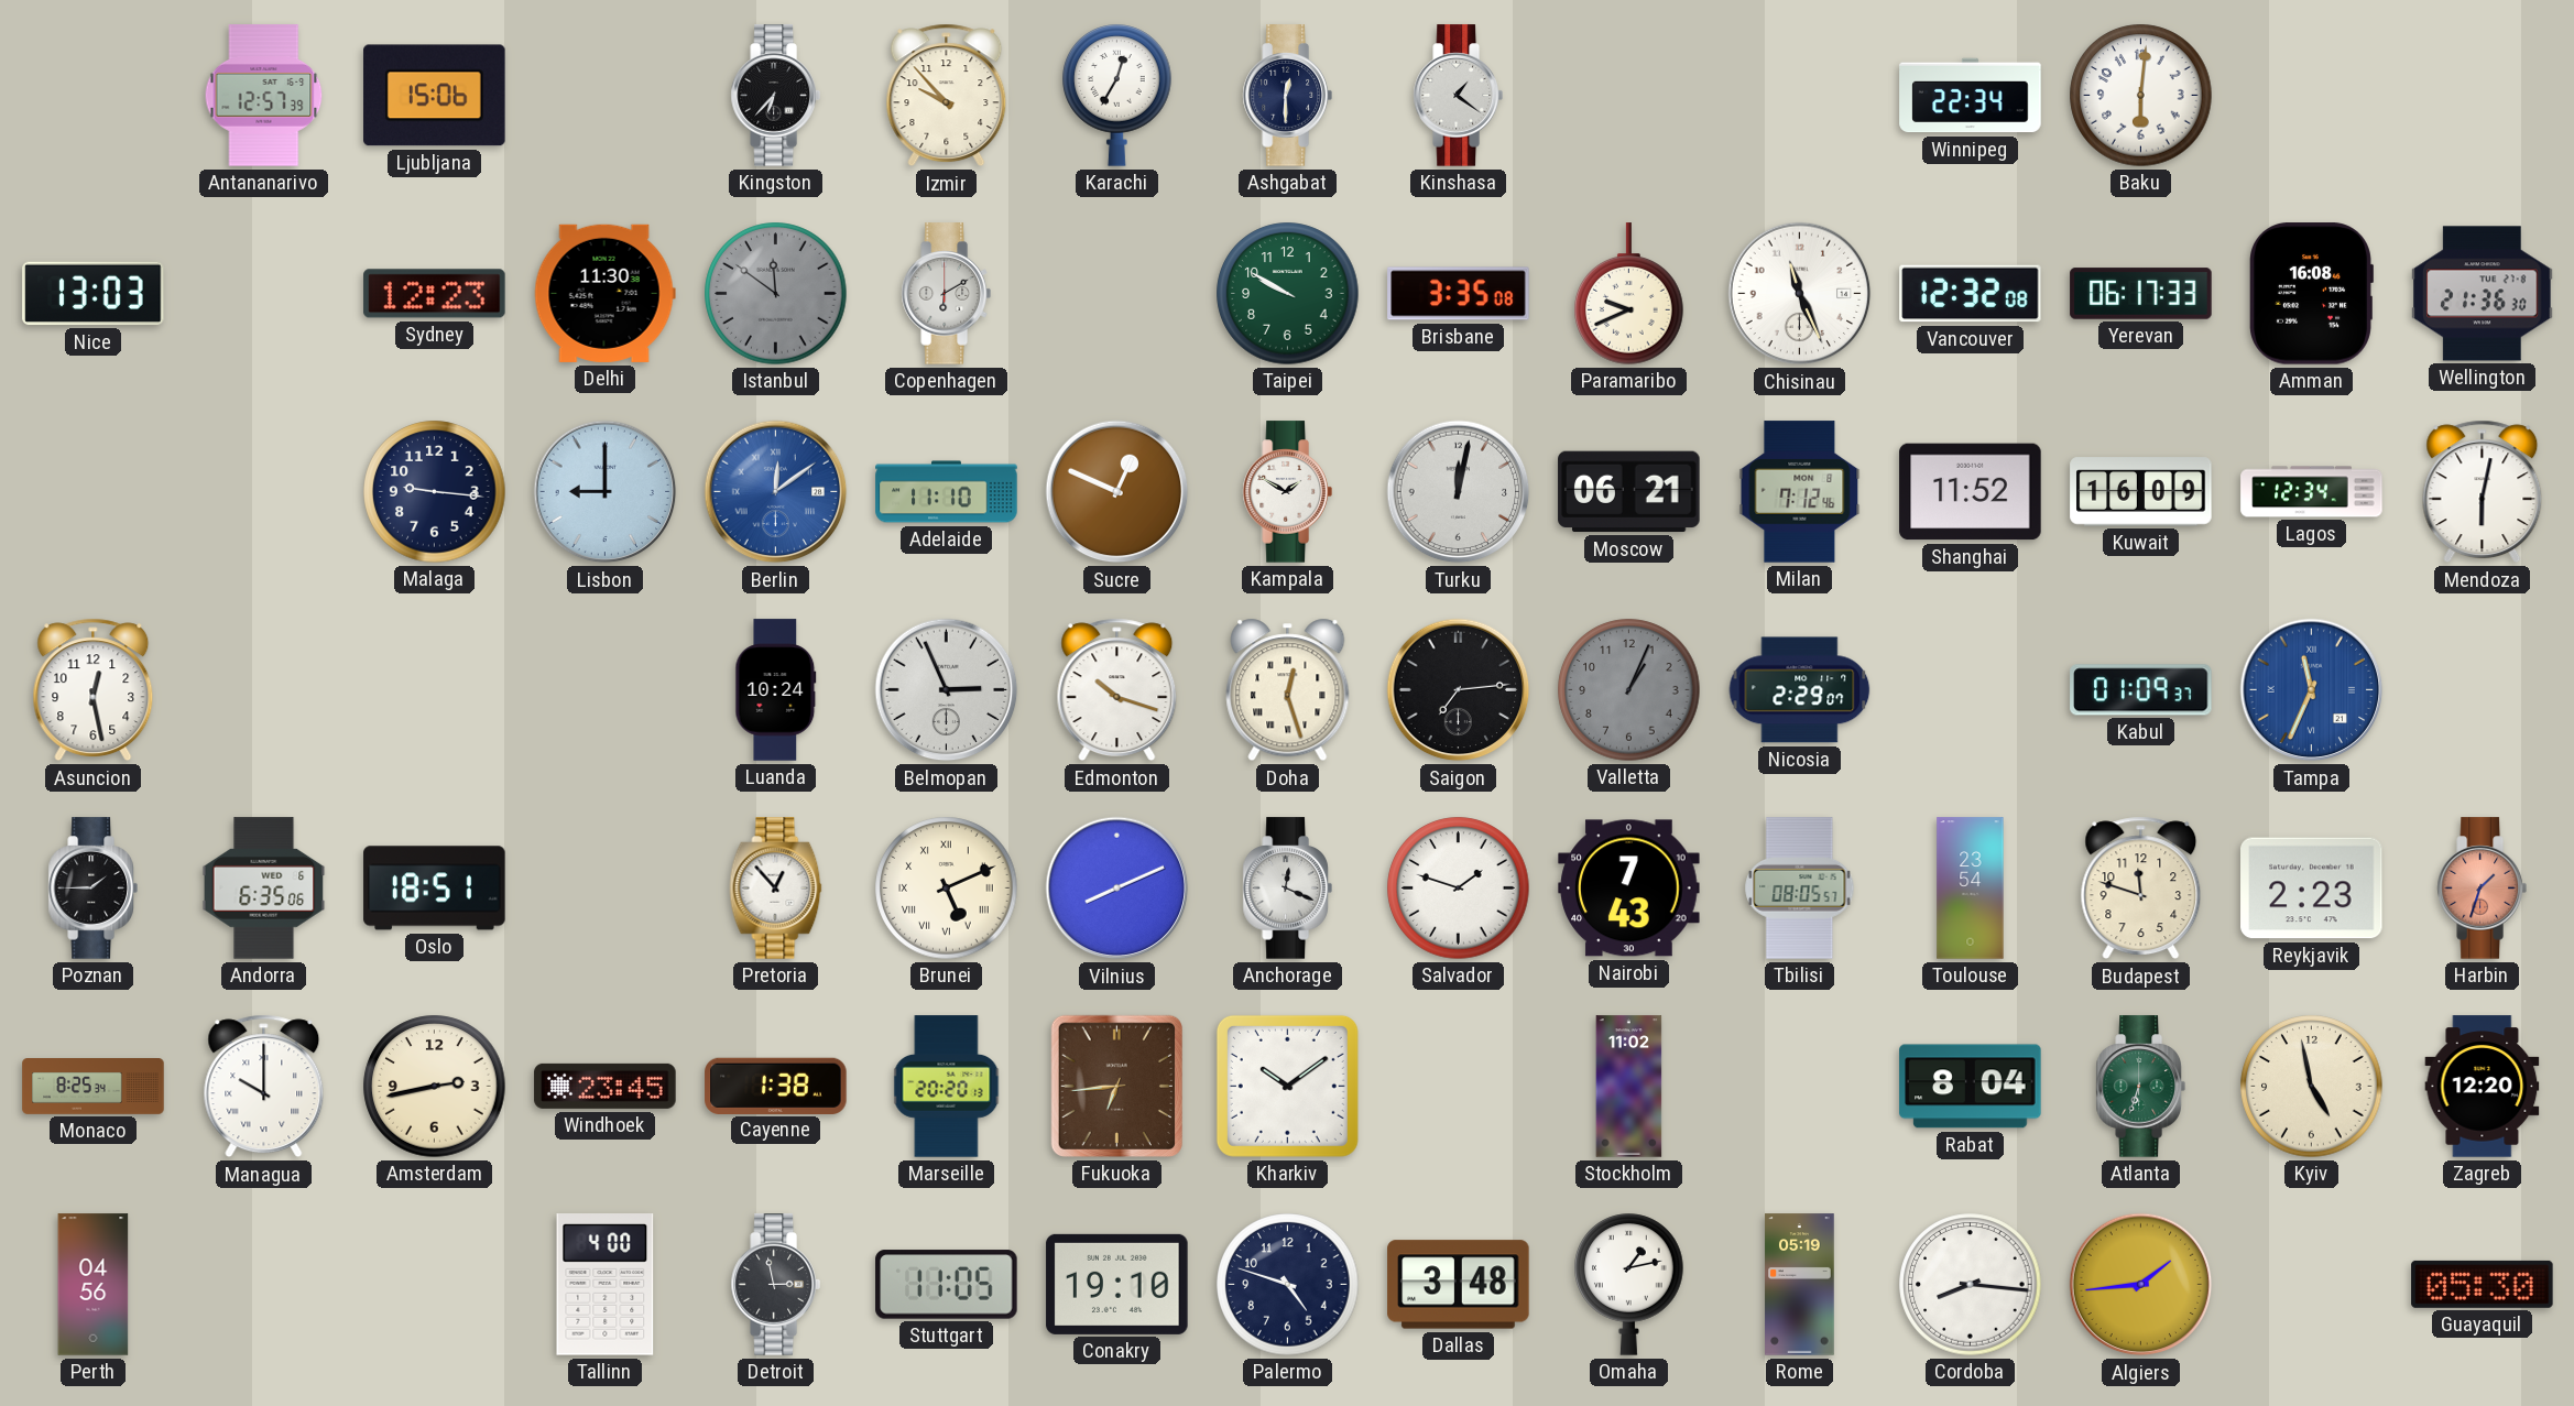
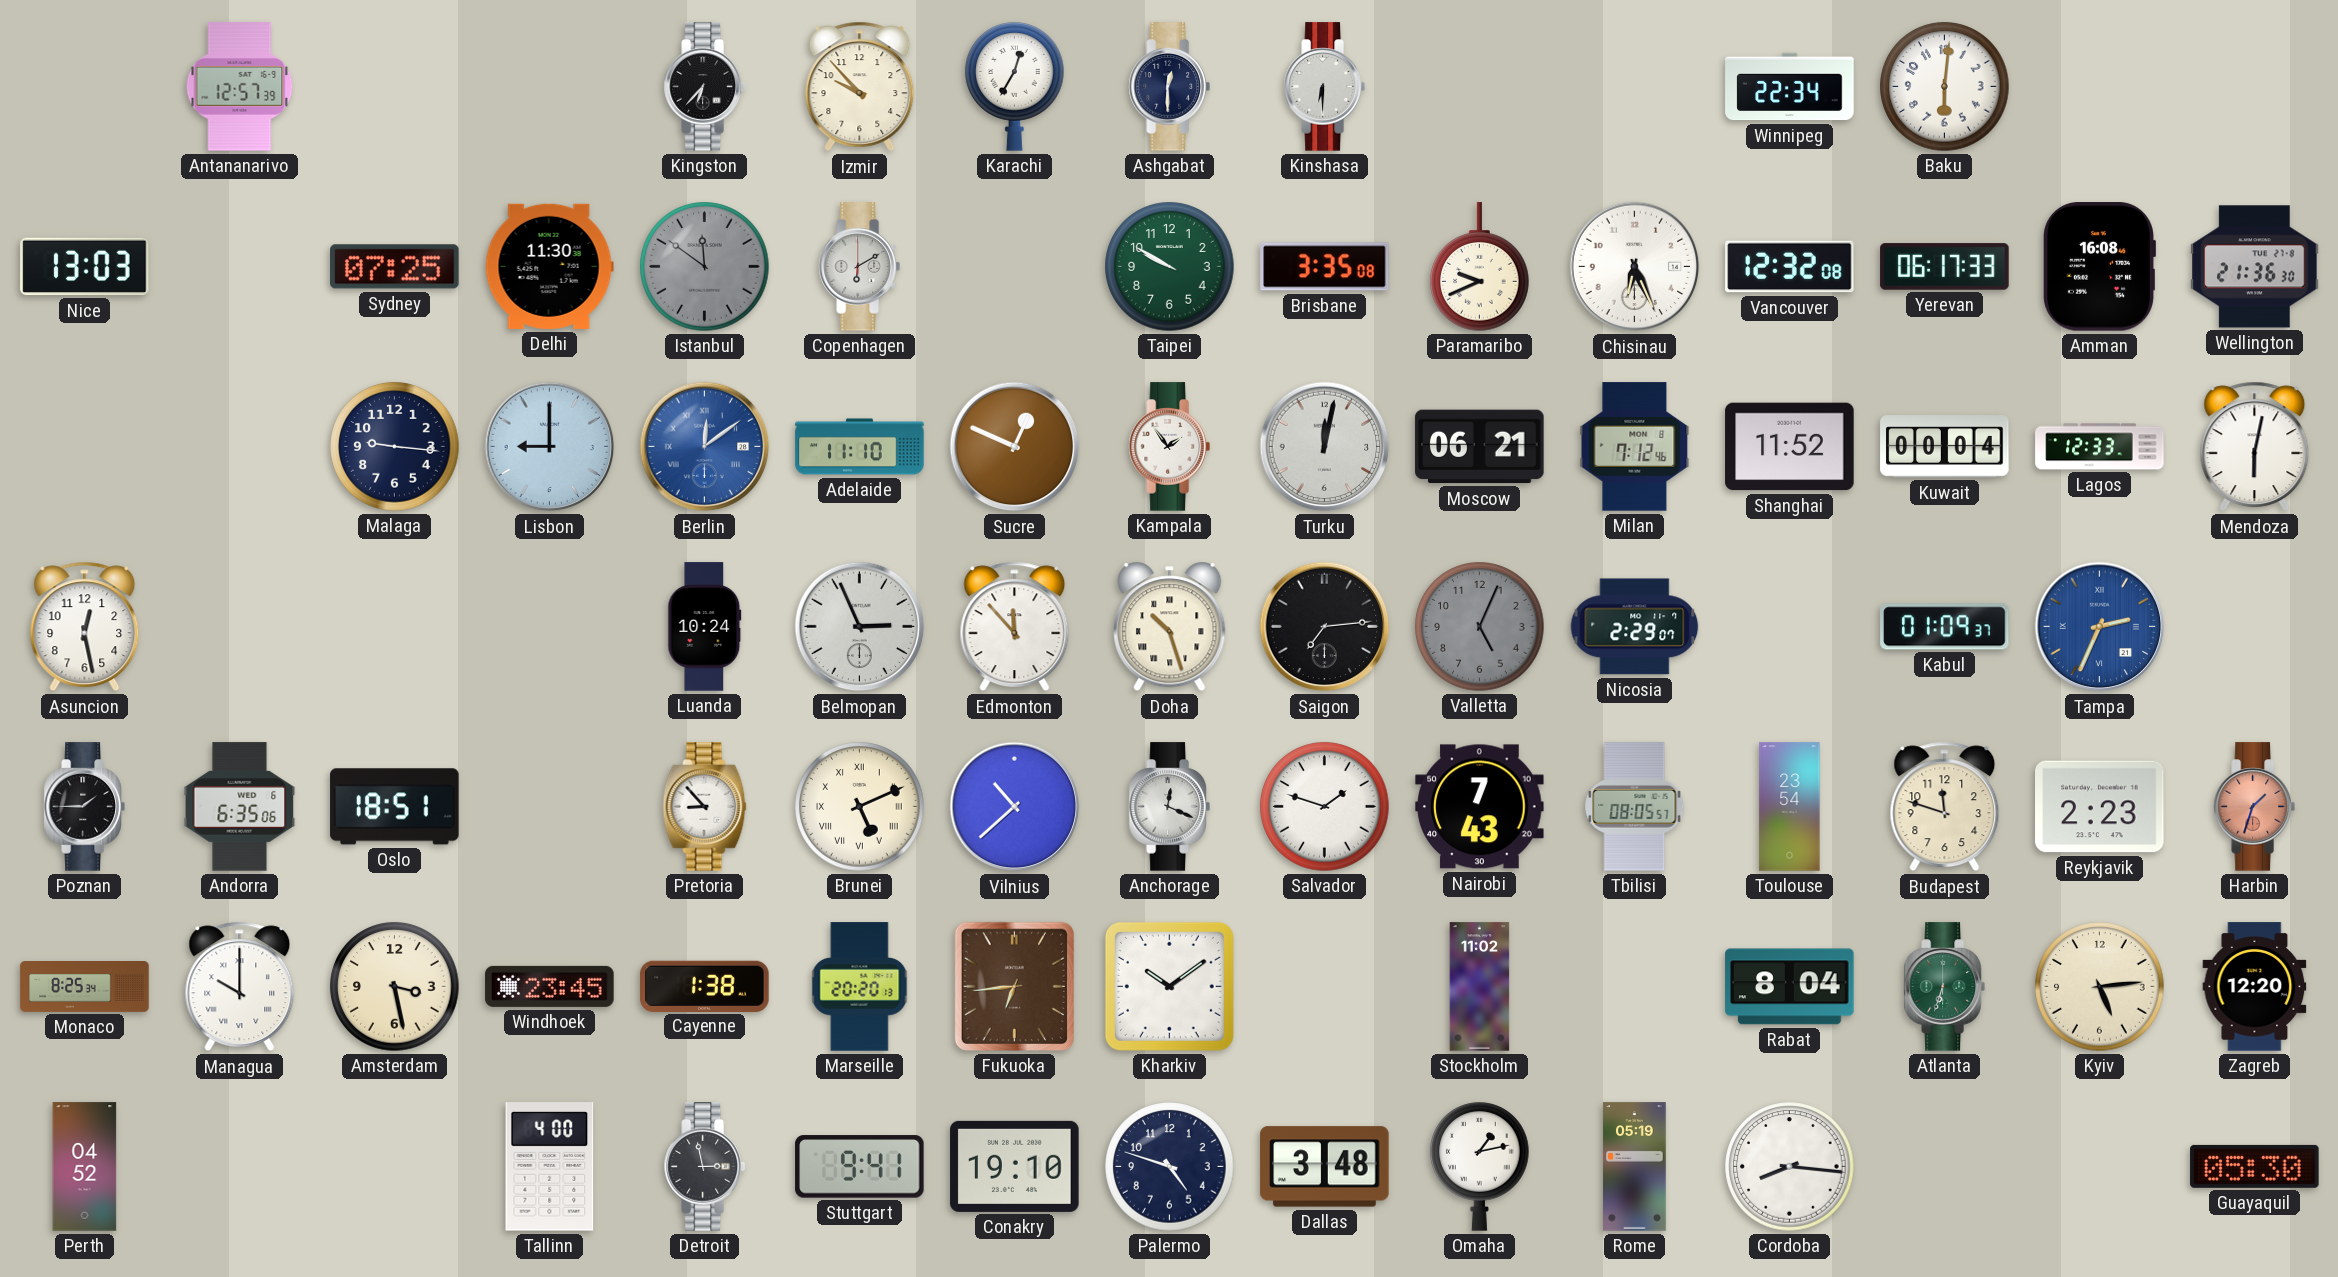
Ljubljana: 15:06 -> none
Kinshasa: 1:21 -> 6:30
Sydney: 12:23 -> 07:25
Chisinau: 11:26 -> 6:26
Kampala: 1:50 -> 1:54
Kuwait: 16:09 -> 00:04
Lagos: 12:34 -> 12:33
Edmonton: 10:18 -> 11:53
Doha: 12:27 -> 10:27
Valletta: 1:04 -> 5:04
Tampa: 11:34 -> 2:34
Pretoria: 12:53 -> 8:53
Vilnius: 8:11 -> 10:38
Amsterdam: 2:43 -> 3:28
Kyiv: 4:58 -> 5:14
Perth: 04:56 -> 04:52
Stuttgart: 11:05 -> 9:41
Algiers: 1:44 -> none
